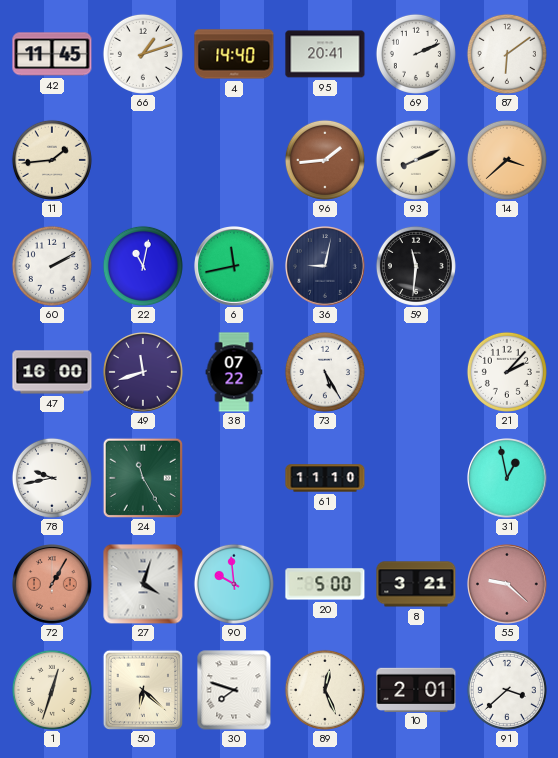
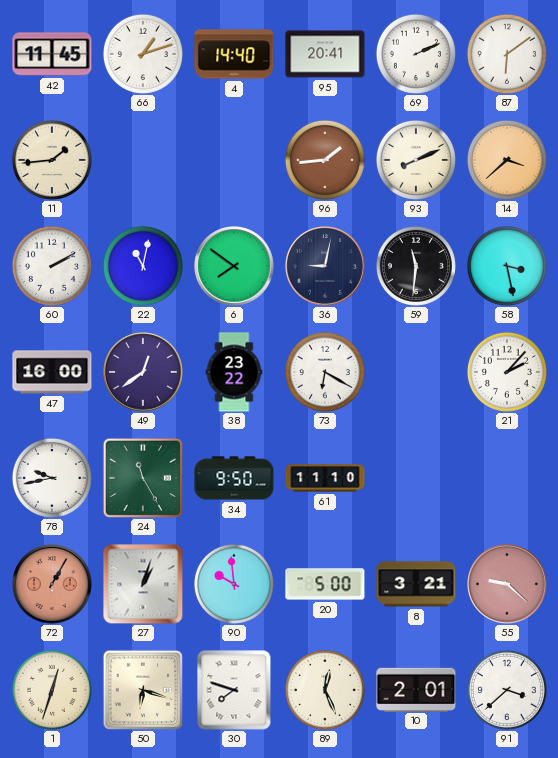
6: 11:43 -> 7:51
58: none -> 3:28
49: 11:42 -> 12:39
38: 07:22 -> 23:22
73: 5:25 -> 6:20
34: none -> 9:50
31: 12:58 -> none
27: 4:03 -> 1:03
50: 6:22 -> 6:18
